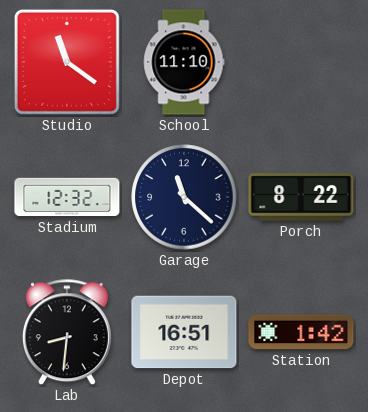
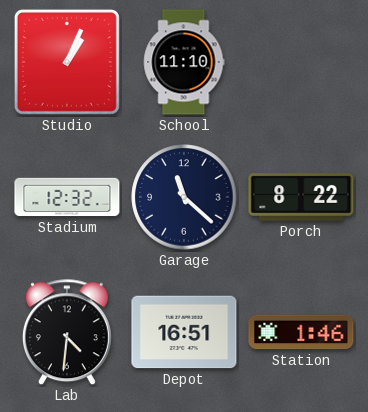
Studio: 11:21 -> 1:04
Lab: 8:31 -> 4:31
Station: 1:42 -> 1:46
